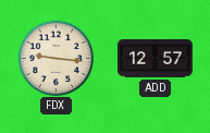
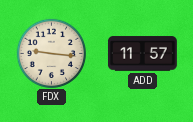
ADD: 12:57 -> 11:57
